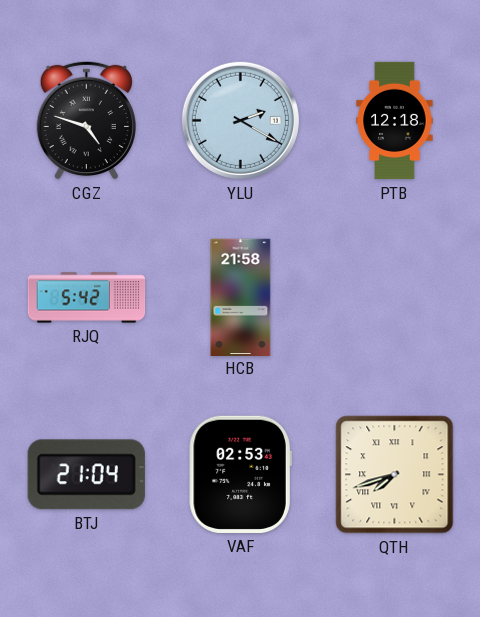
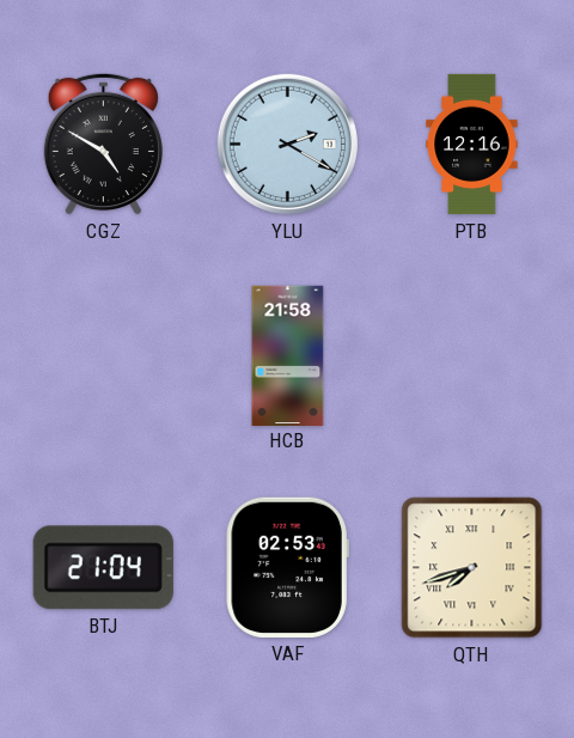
CGZ: 4:48 -> 4:50
PTB: 12:18 -> 12:16
RJQ: 5:42 -> none
